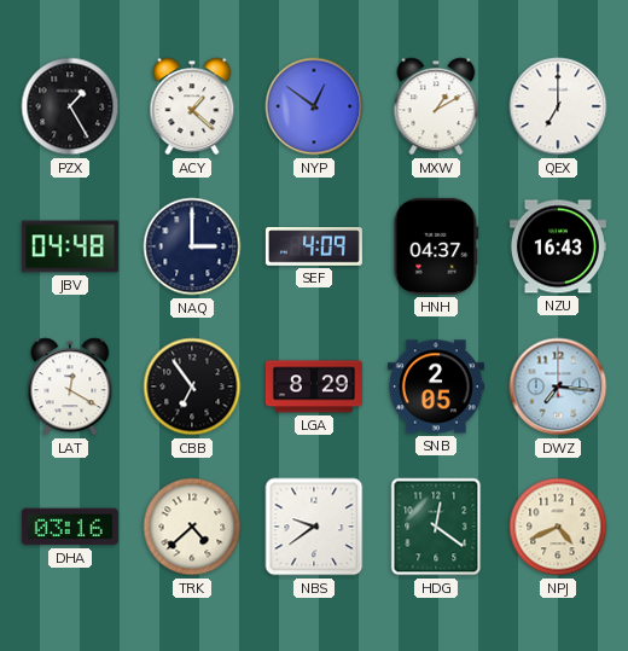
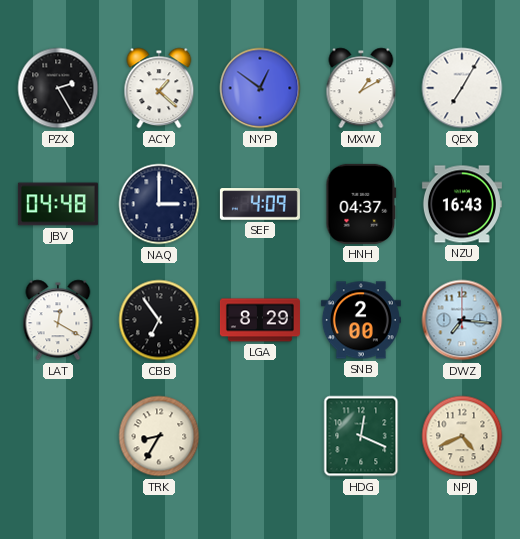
PZX: 1:25 -> 2:25
QEX: 7:00 -> 7:05
SNB: 2:05 -> 2:00
DHA: 03:16 -> none
TRK: 4:38 -> 8:35
NBS: 9:39 -> none
HDG: 12:21 -> 12:19
